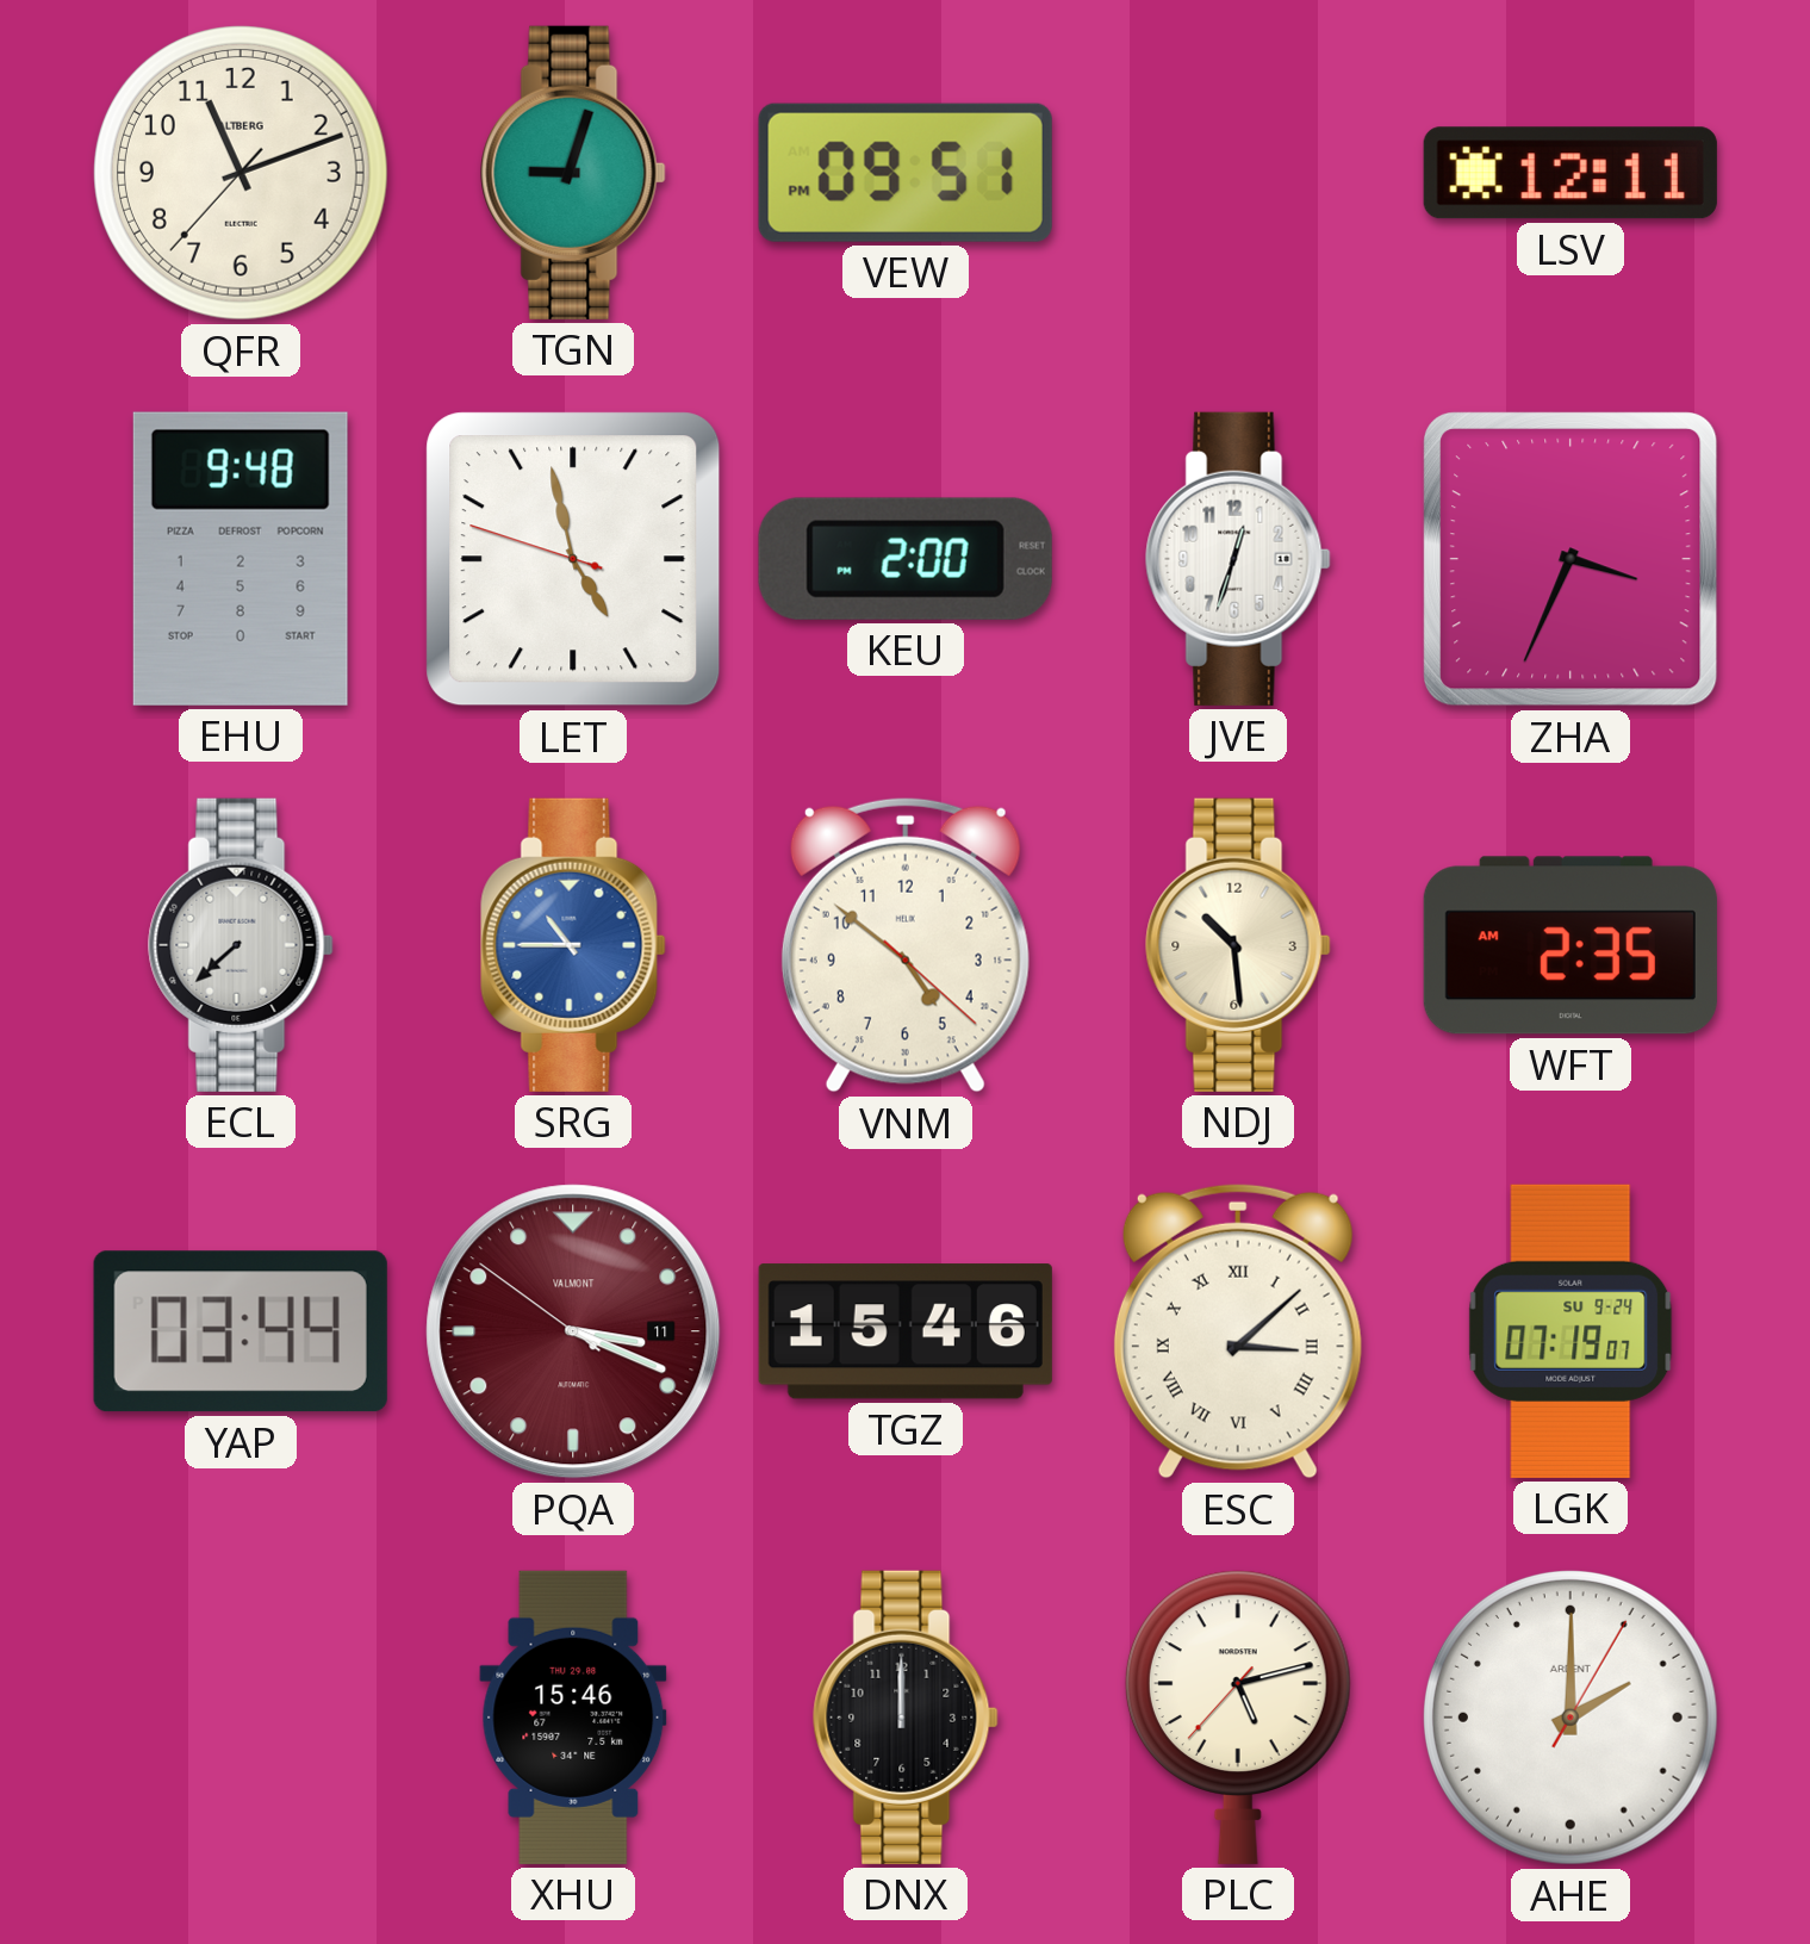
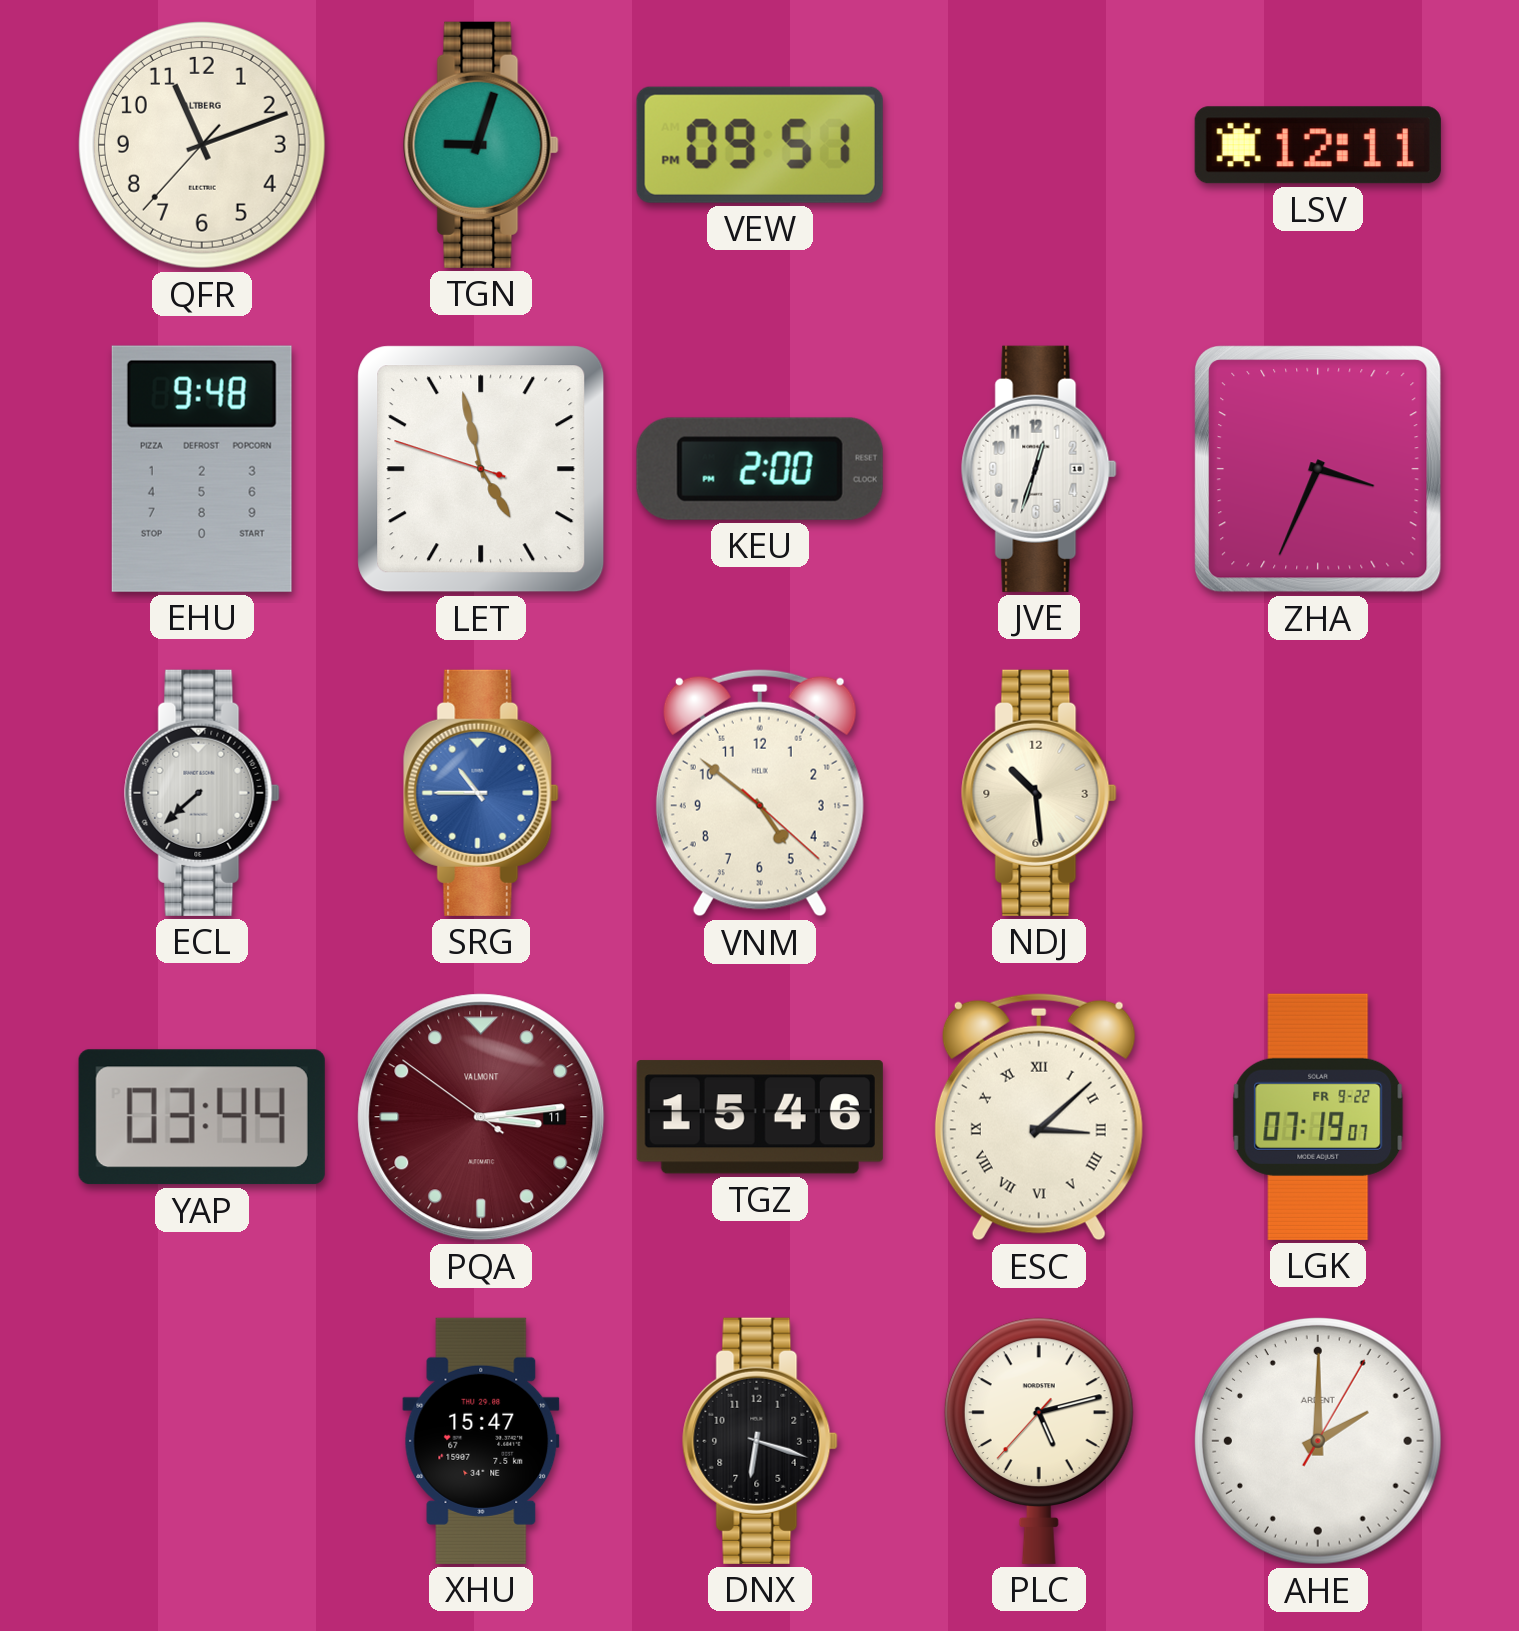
WFT: 2:35 -> none
PQA: 3:18 -> 3:13
LGK date: SU 9-24 -> FR 9-22
XHU: 15:46 -> 15:47
DNX: 12:00 -> 6:18
